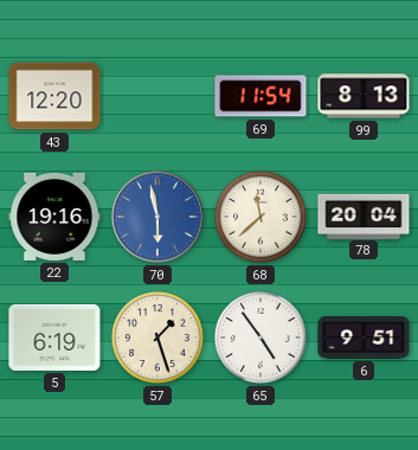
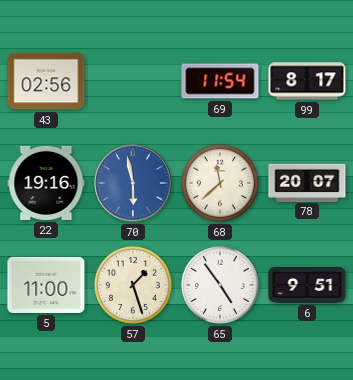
43: 12:20 -> 02:56
99: 8:13 -> 8:17
78: 20:04 -> 20:07
5: 6:19 -> 11:00
